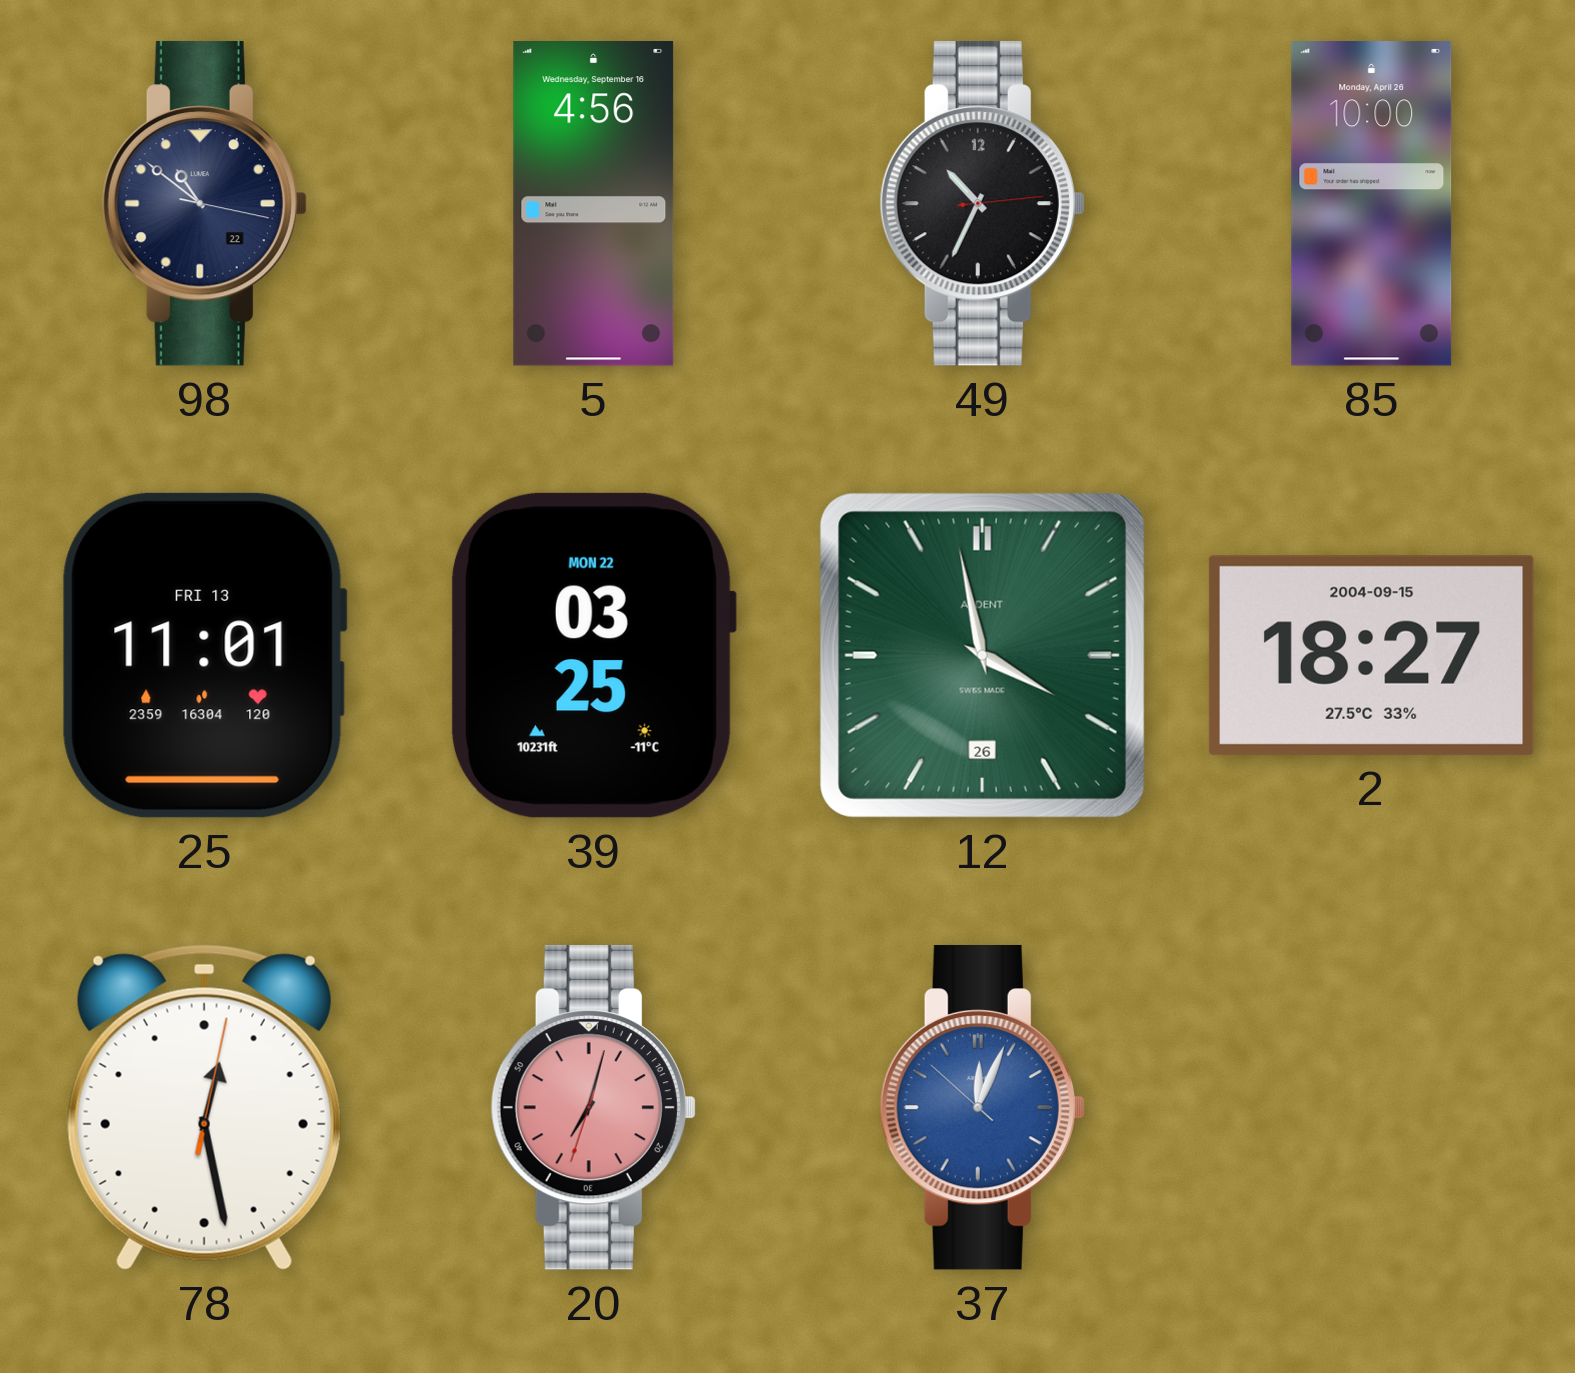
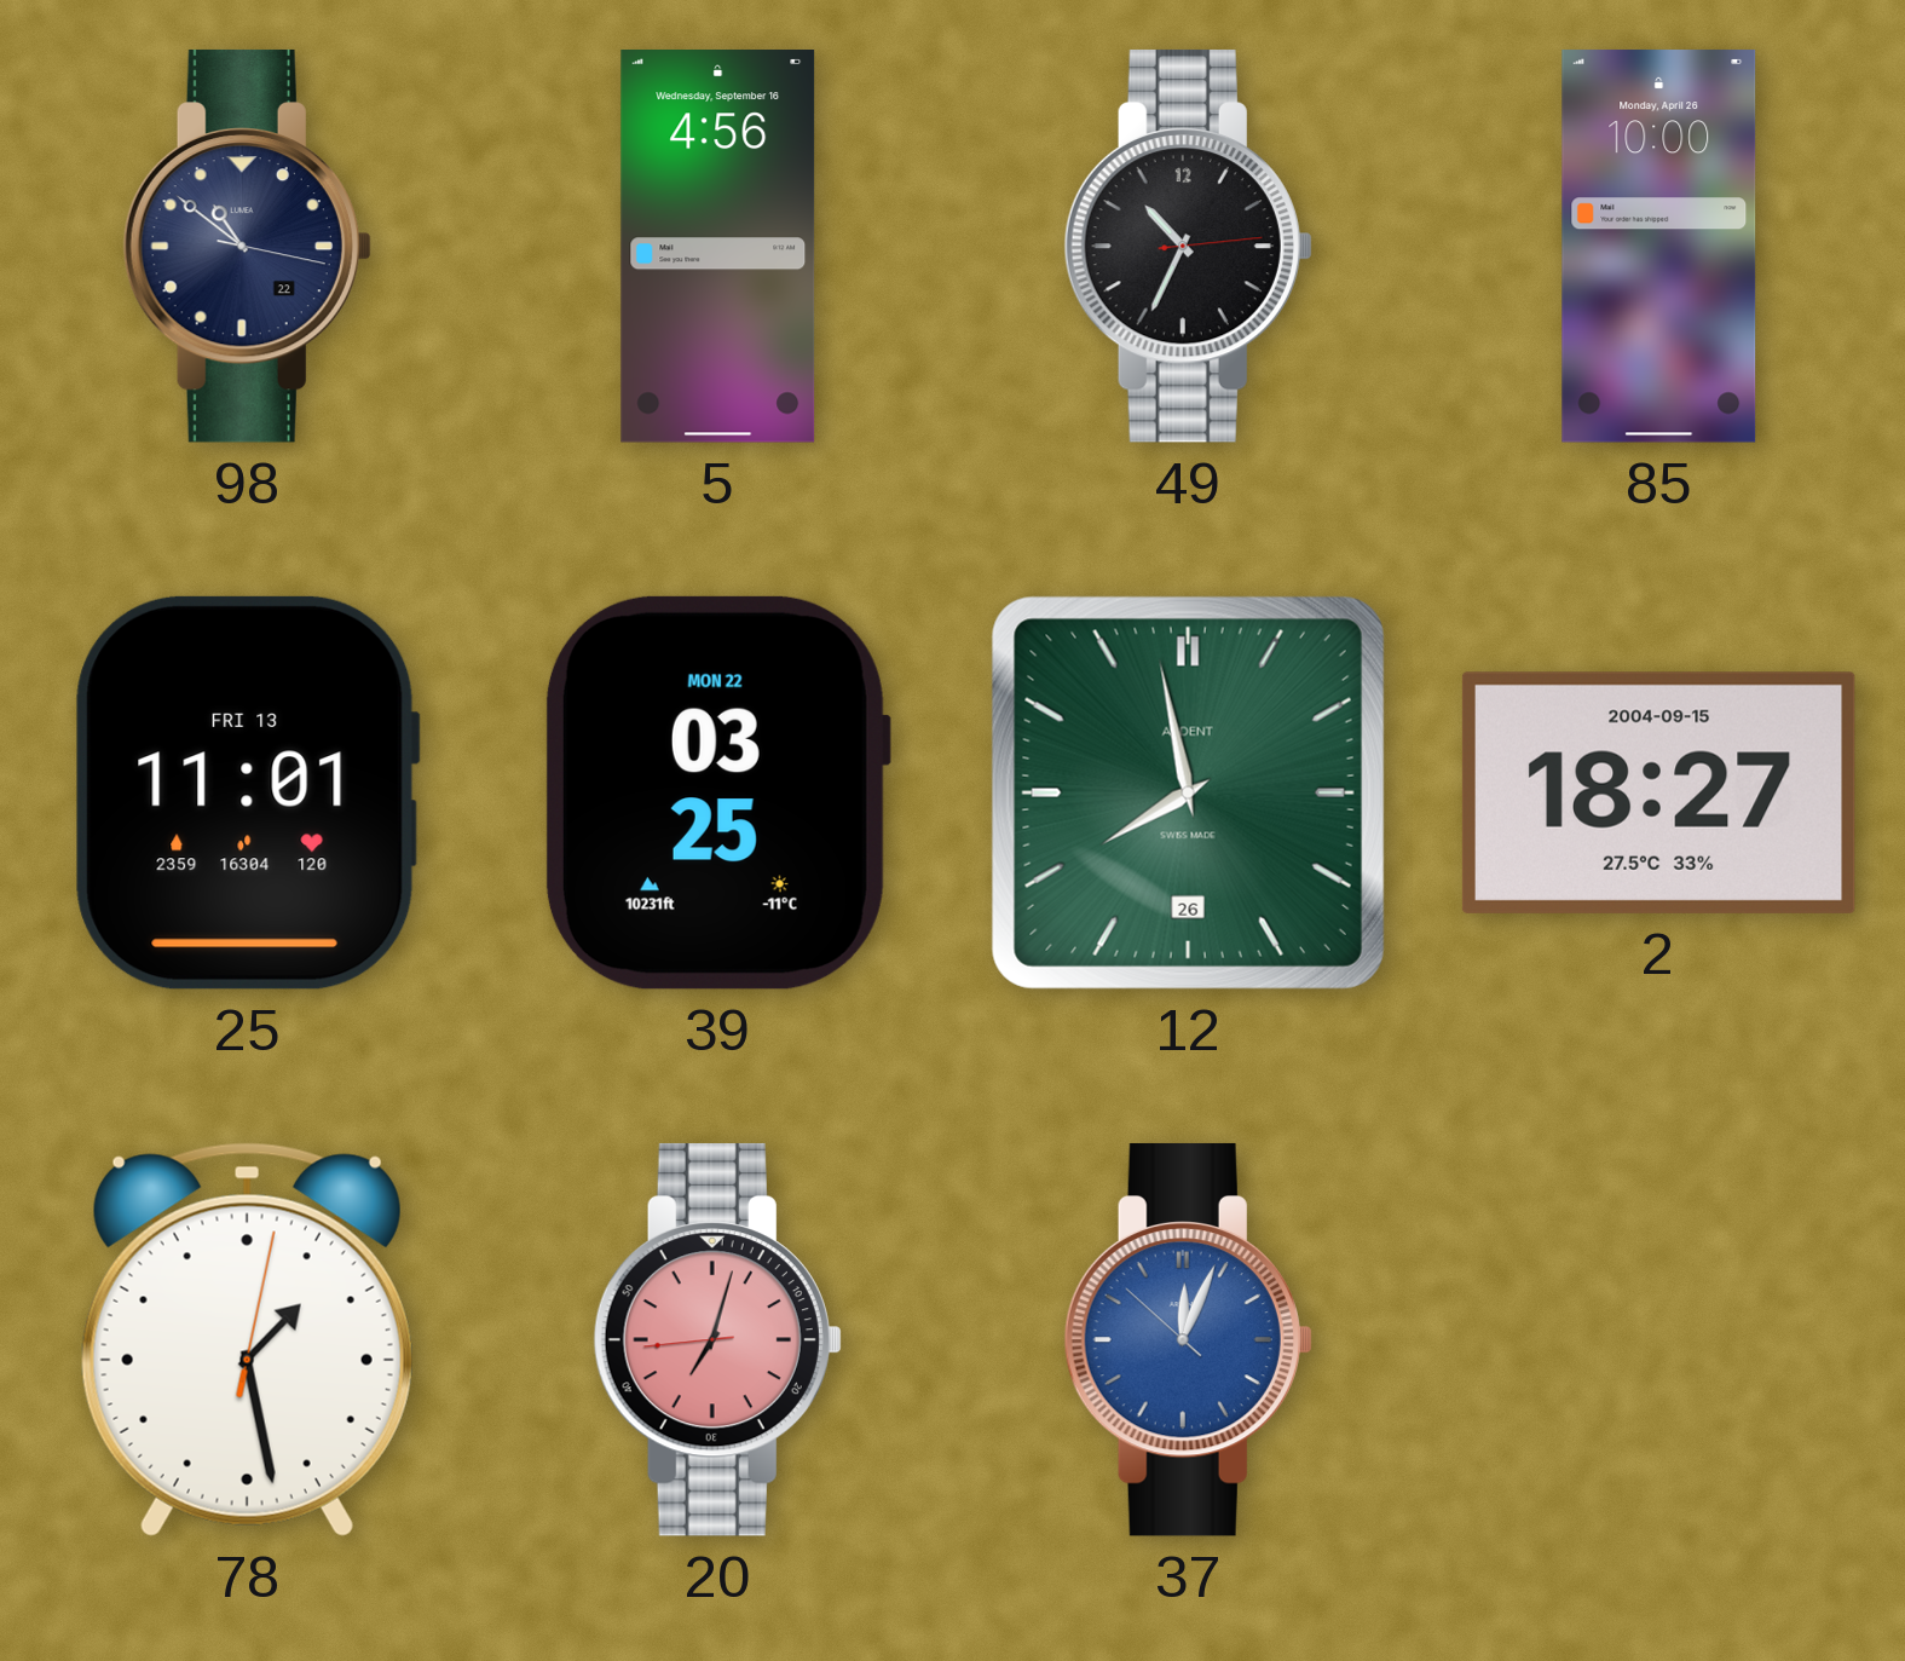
12: 3:58 -> 7:58
78: 12:28 -> 1:28
20: 7:02:33 -> 7:02:44
